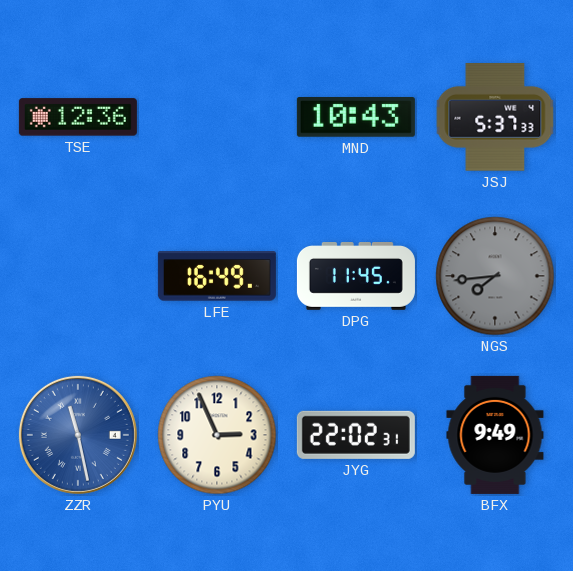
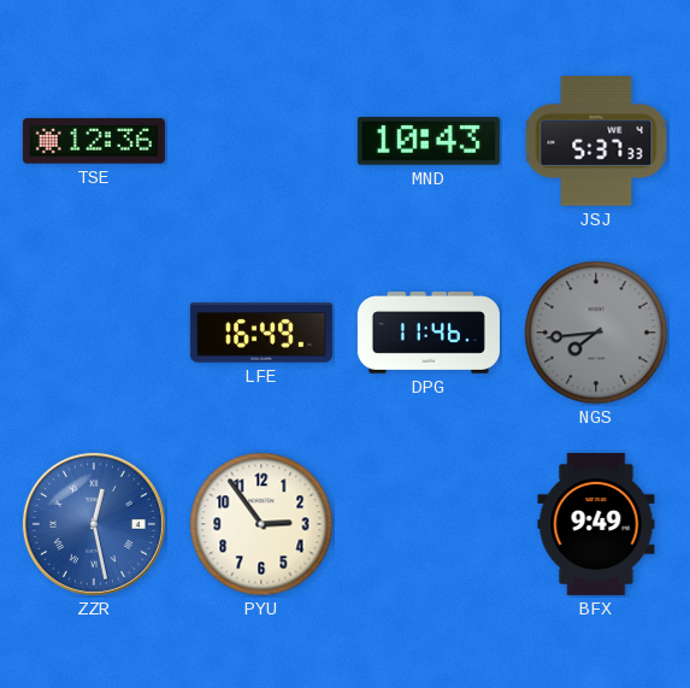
DPG: 11:45 -> 11:46
ZZR: 11:28 -> 12:28
PYU: 2:56 -> 2:54
JYG: 22:02 -> none
